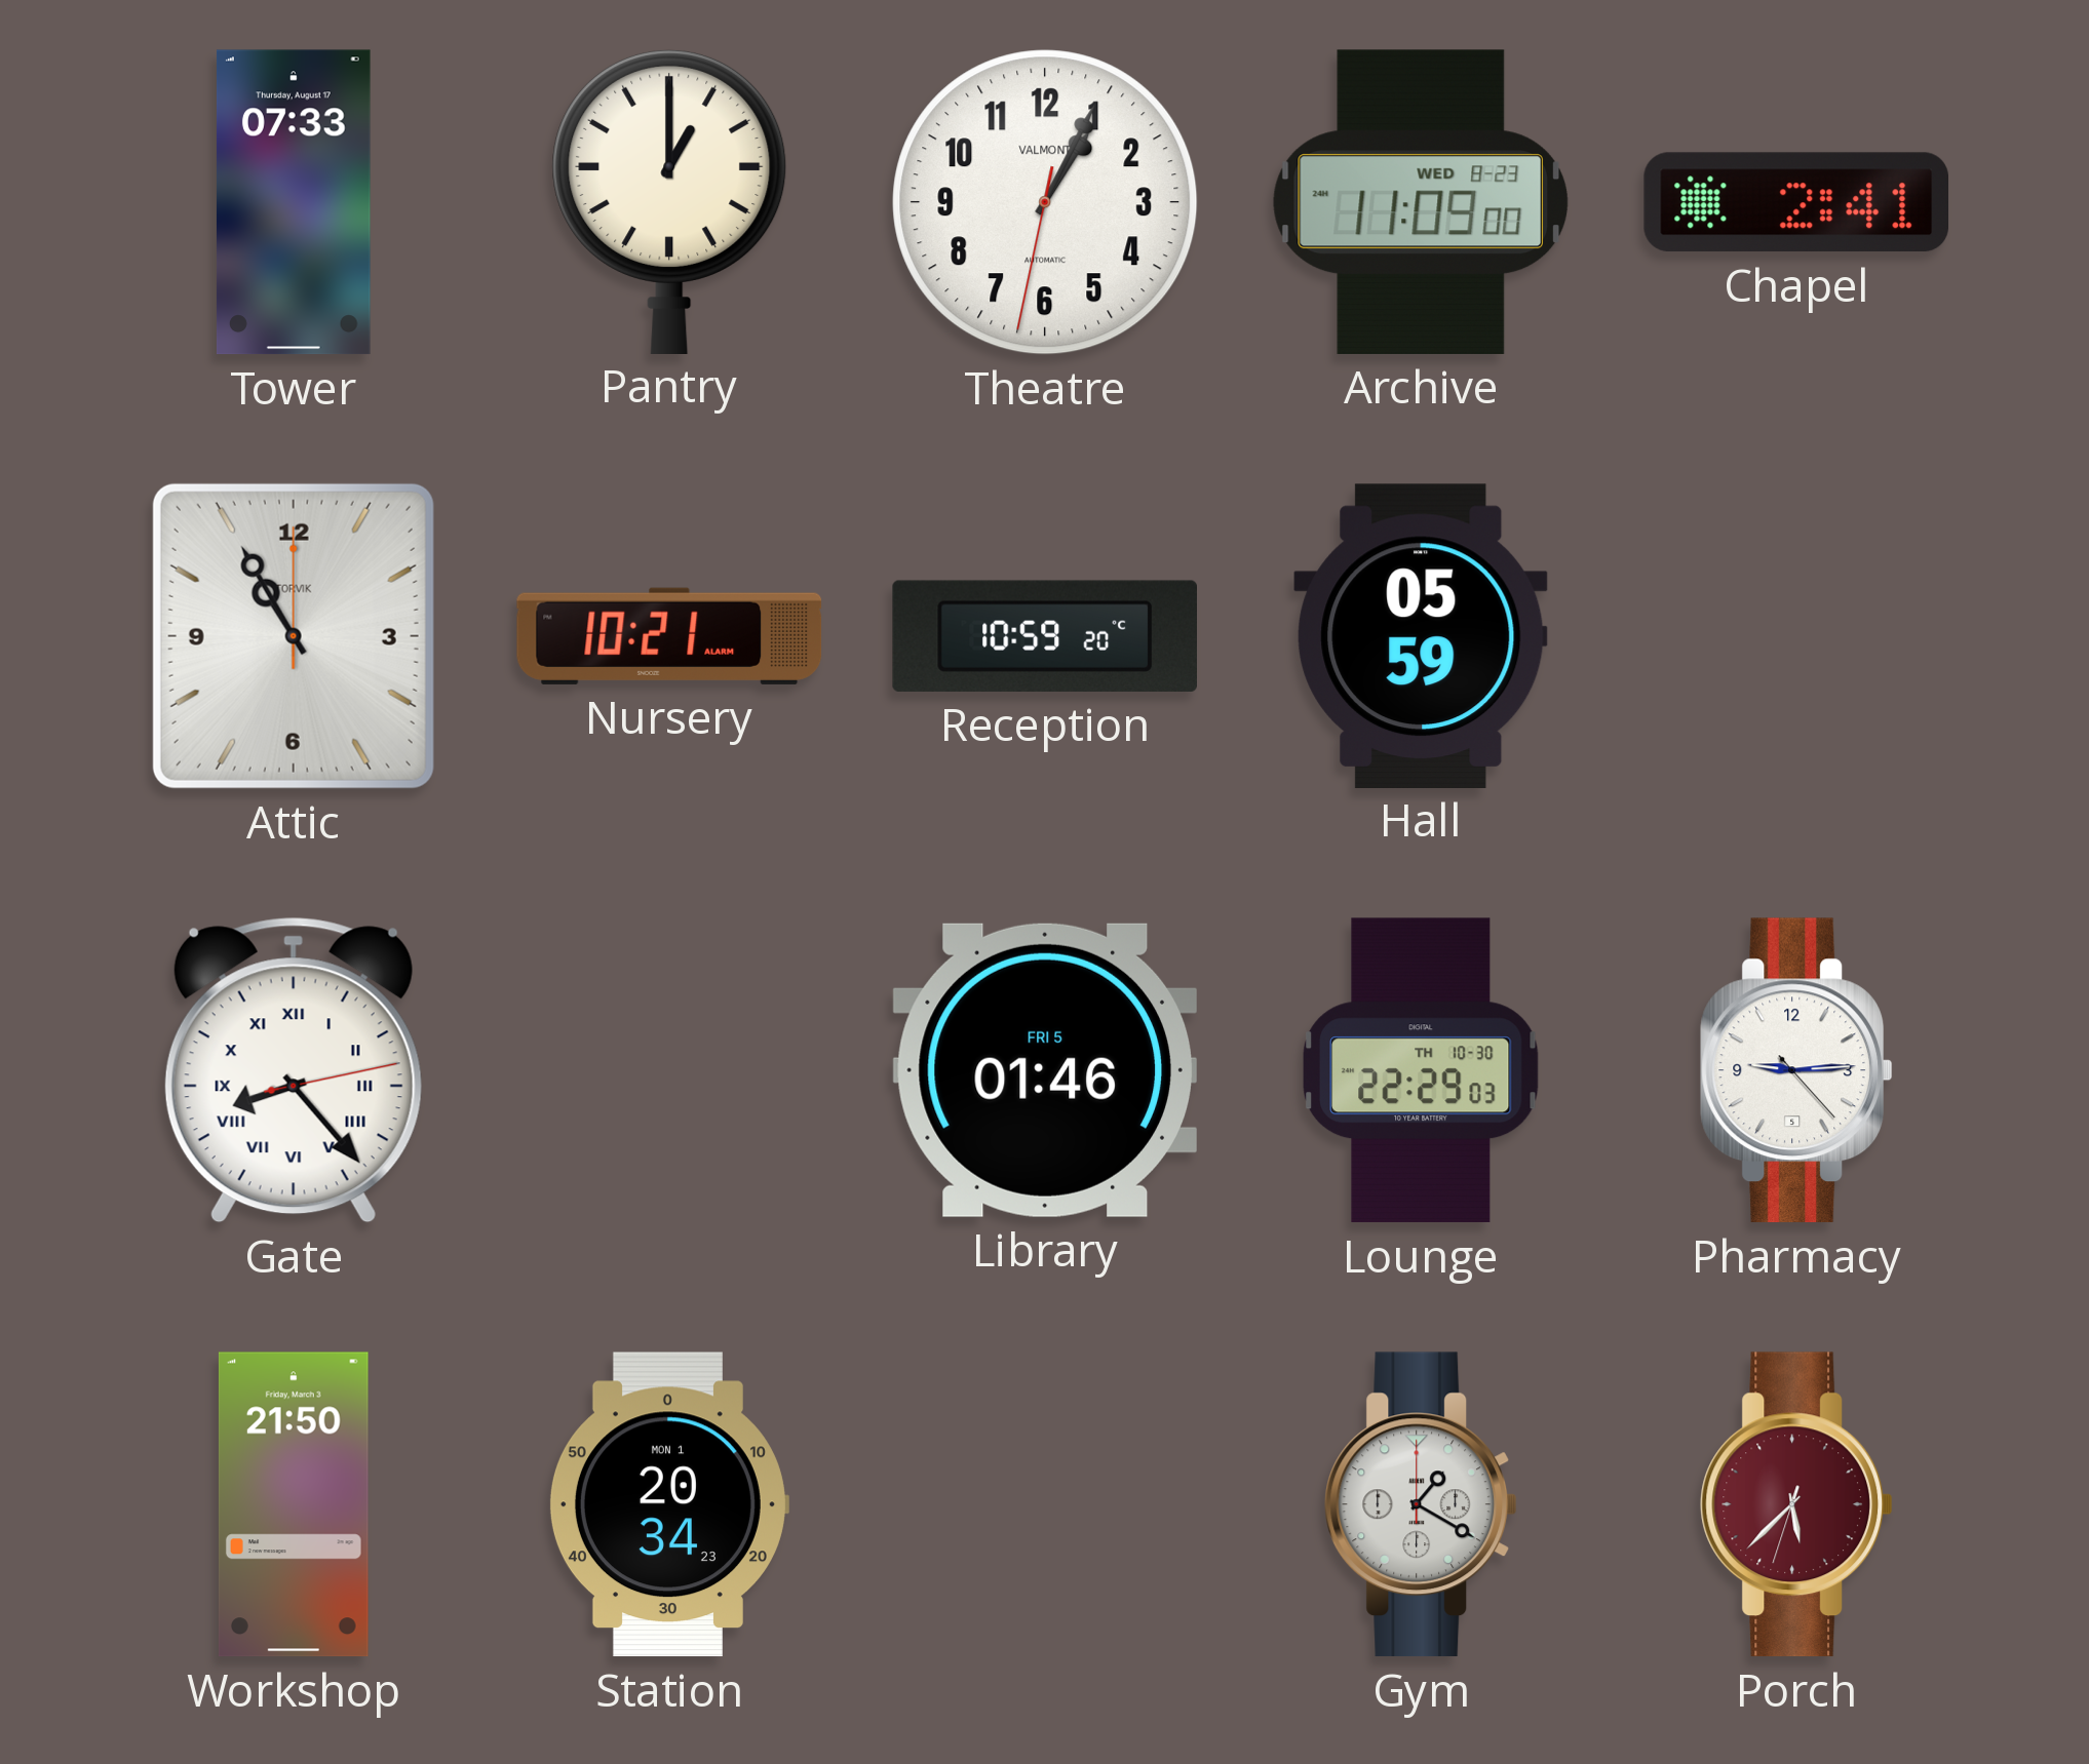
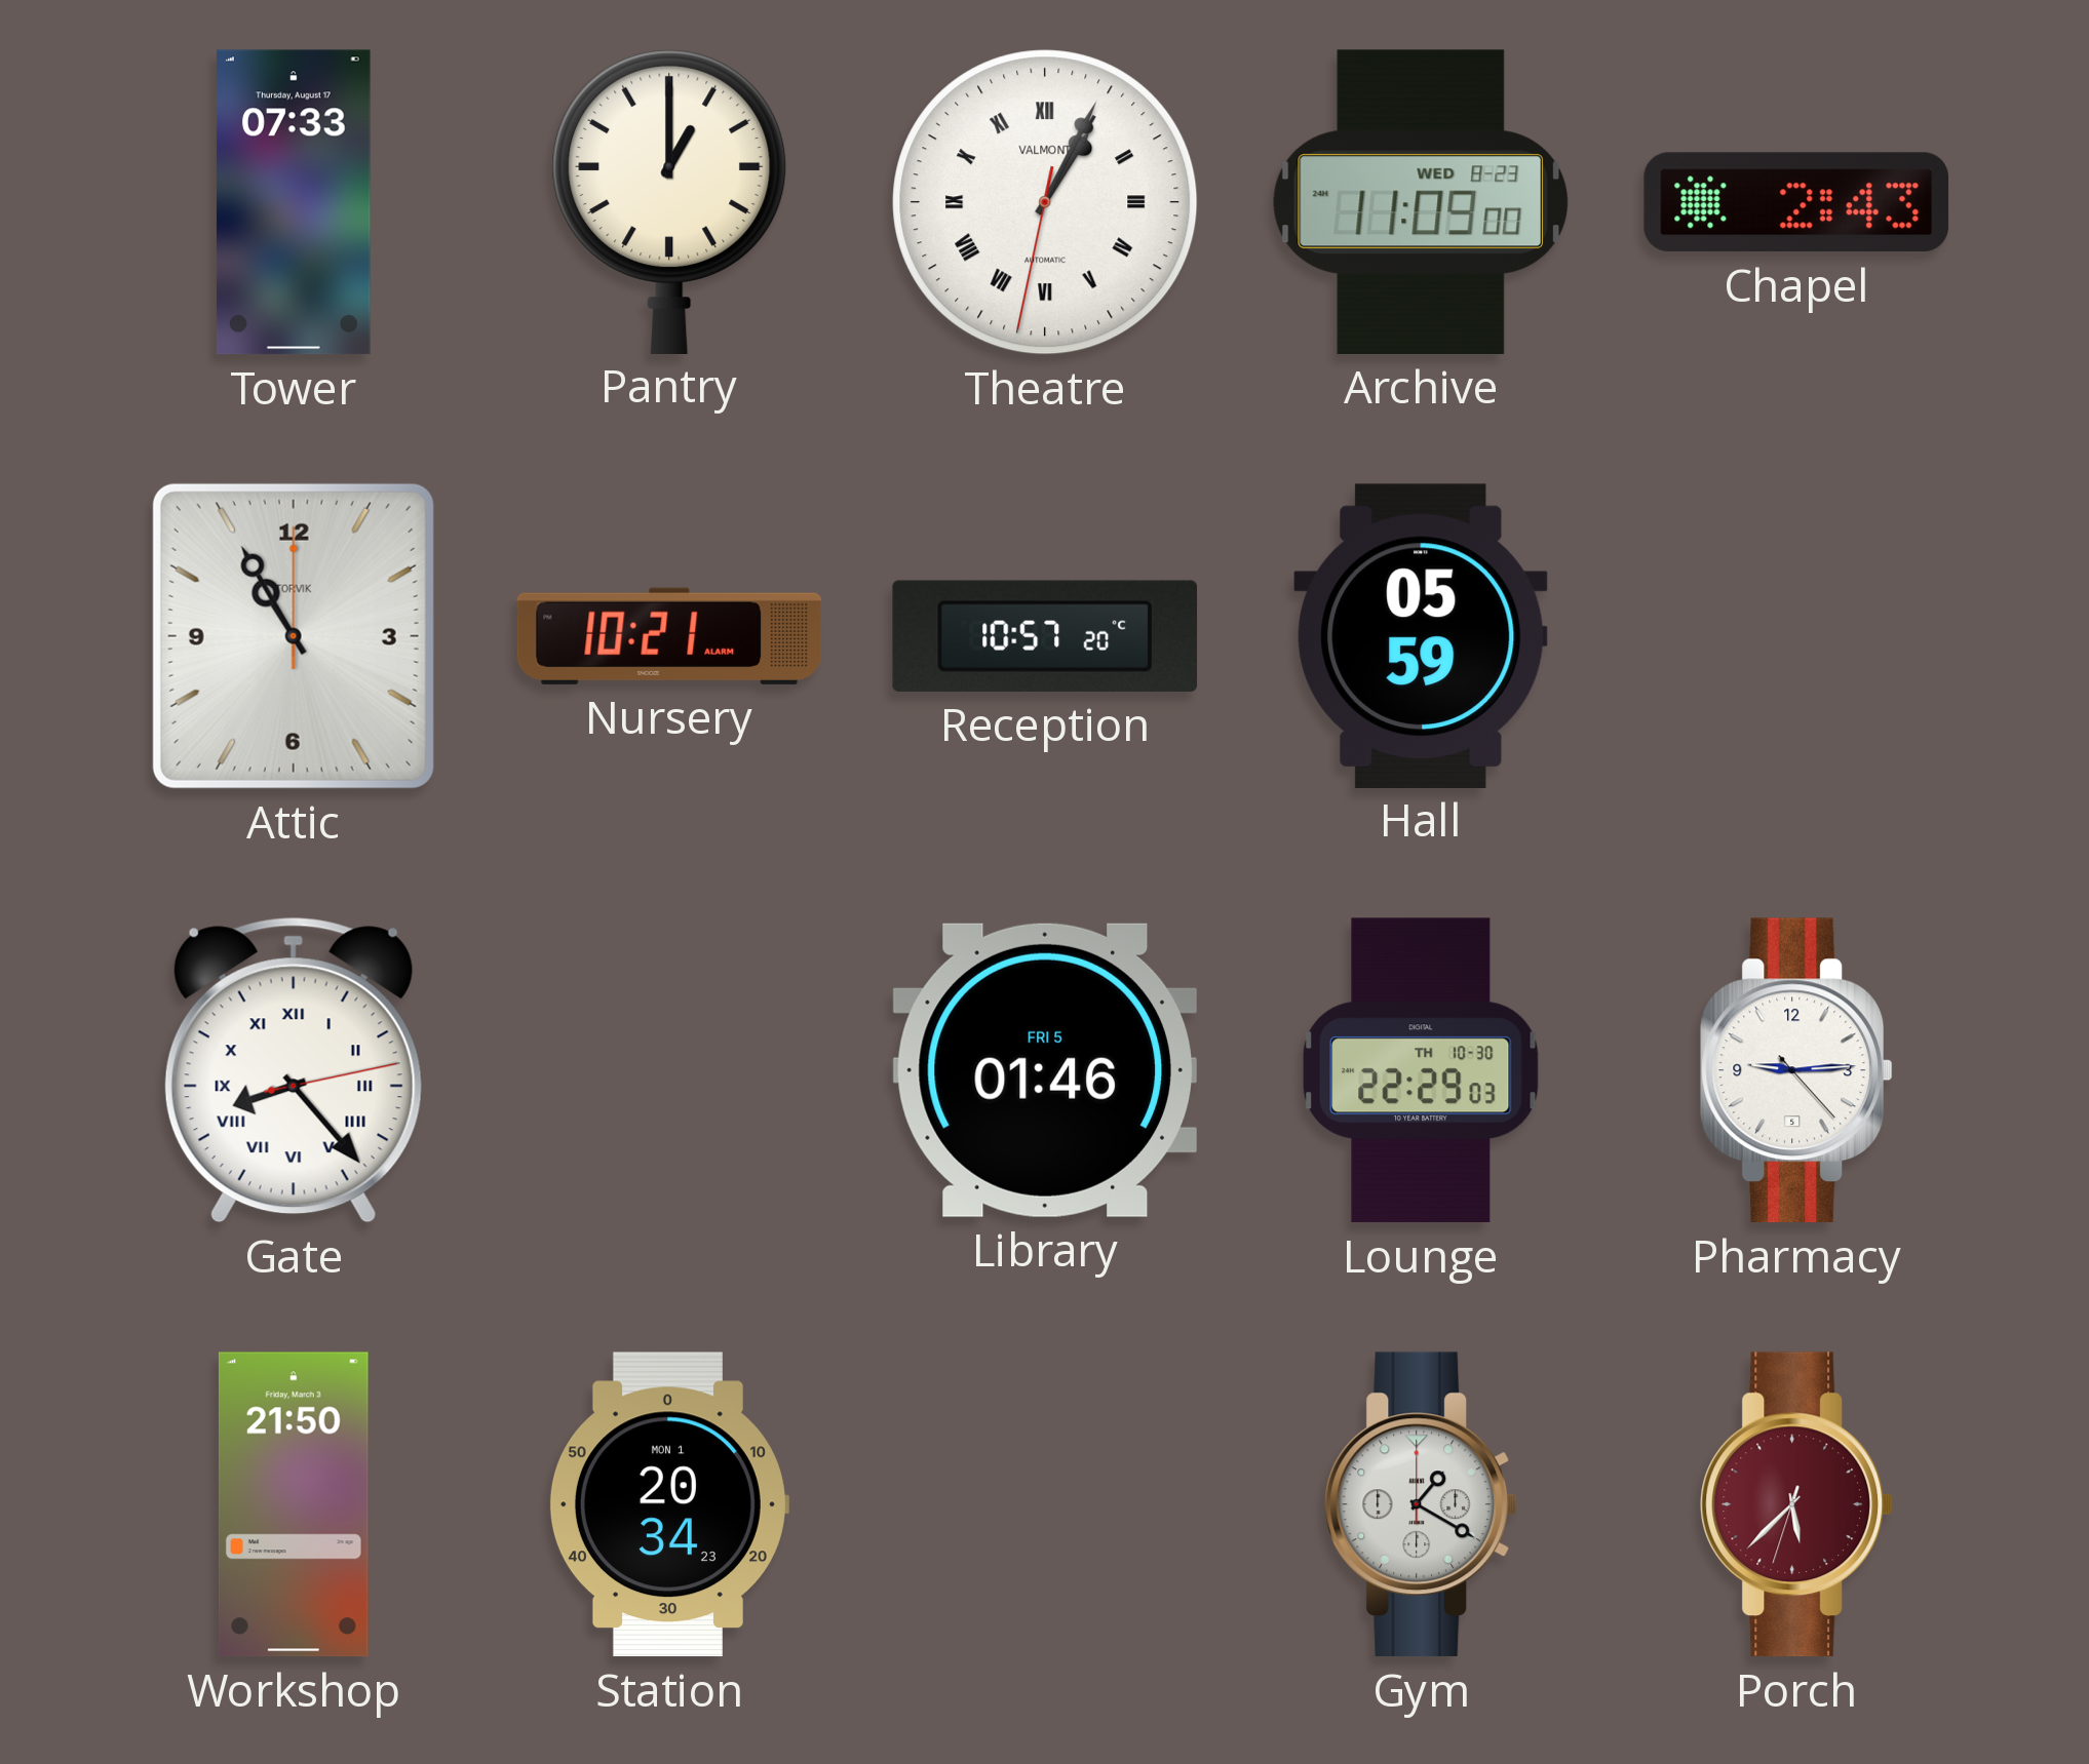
Theatre numerals: Arabic -> Roman
Chapel: 2:41 -> 2:43
Reception: 10:59 -> 10:57
